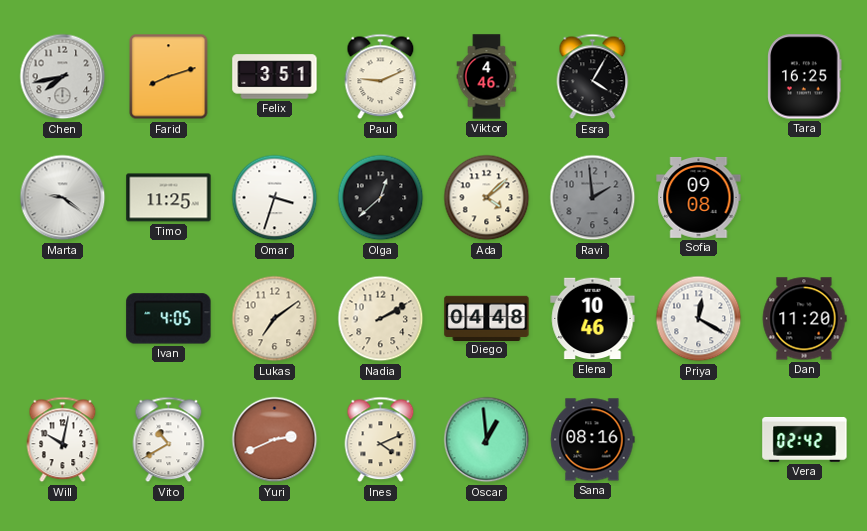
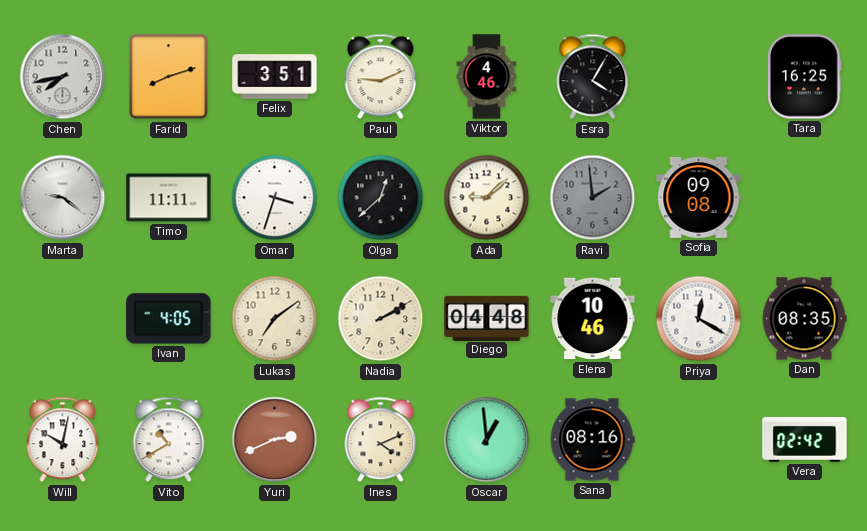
Timo: 11:25 -> 11:11
Ada: 4:08 -> 9:08
Dan: 11:20 -> 08:35
